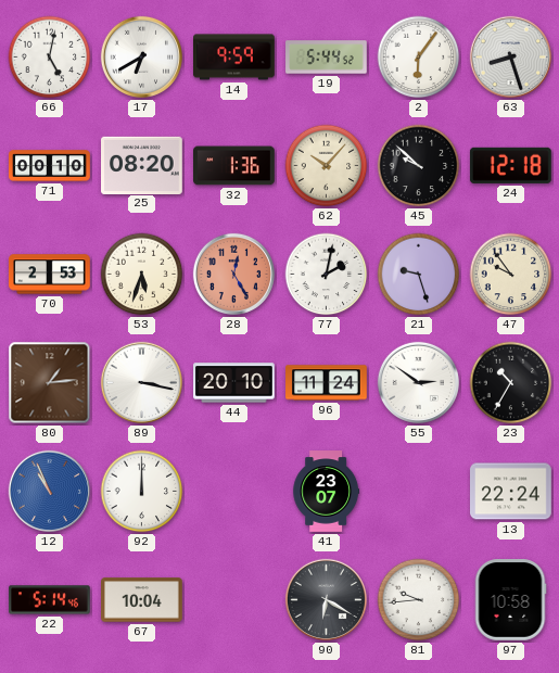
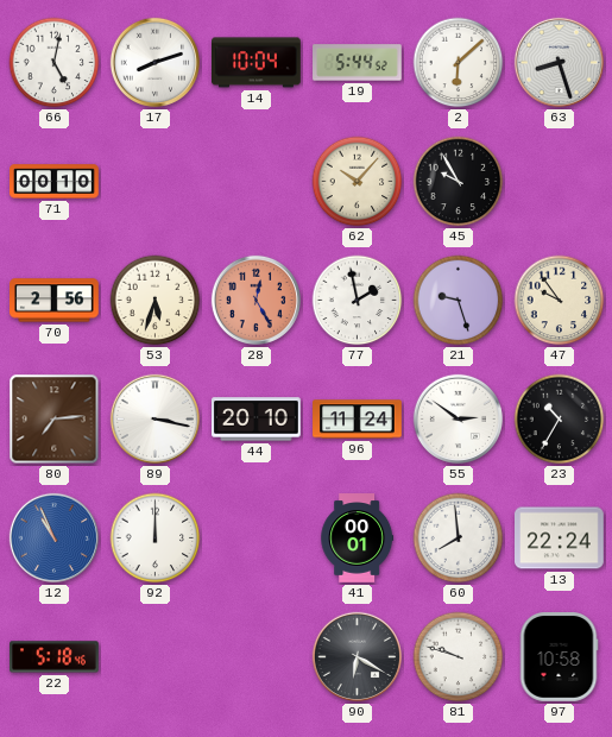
17: 6:40 -> 8:12
14: 9:59 -> 10:04
2: 6:06 -> 6:08
25: 08:20 -> none
32: 1:36 -> none
45: 9:52 -> 9:55
24: 12:18 -> none
70: 2:53 -> 2:56
77: 2:02 -> 1:58
80: 1:14 -> 7:14
41: 23:07 -> 00:01
60: none -> 7:59
22: 5:14 -> 5:18
67: 10:04 -> none
81: 9:44 -> 9:48
